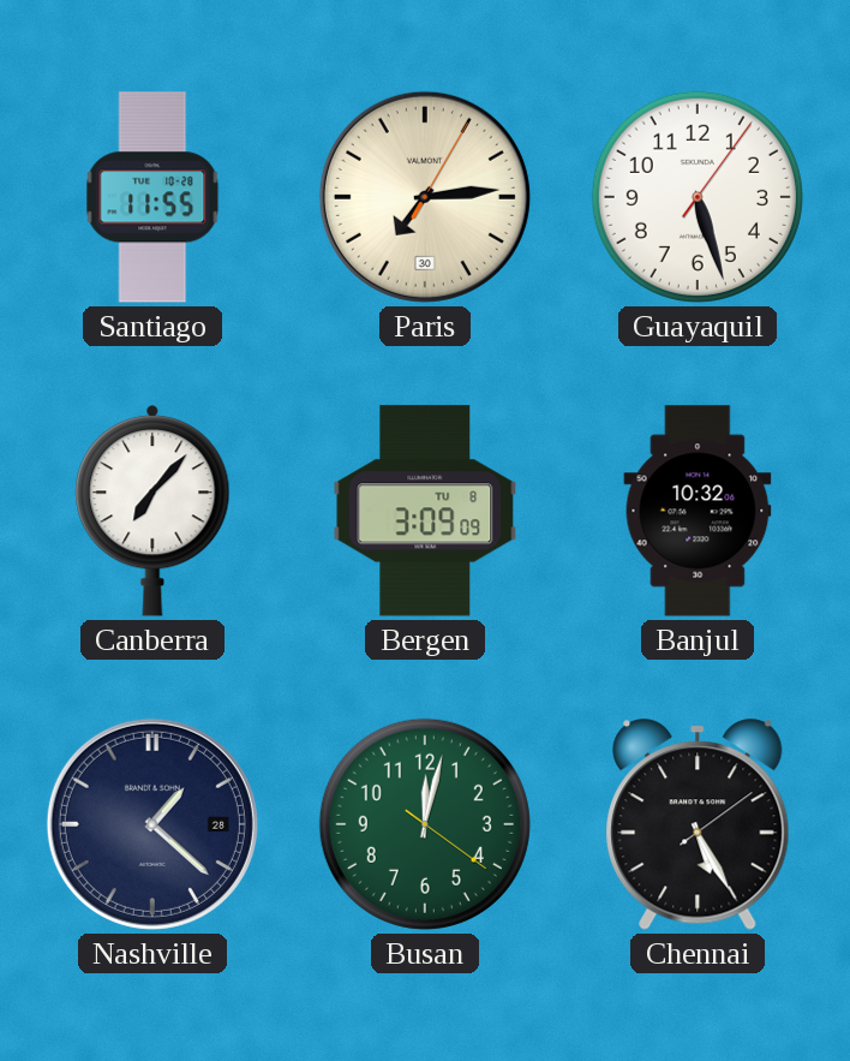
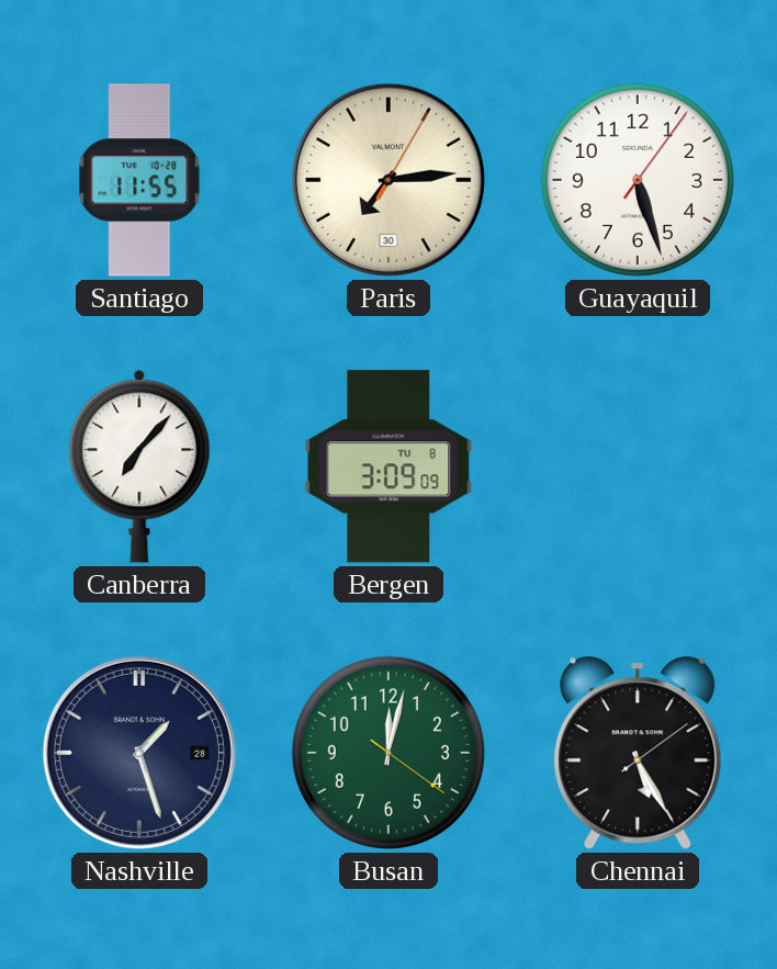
Banjul: 10:32 -> none
Nashville: 1:22 -> 1:27
